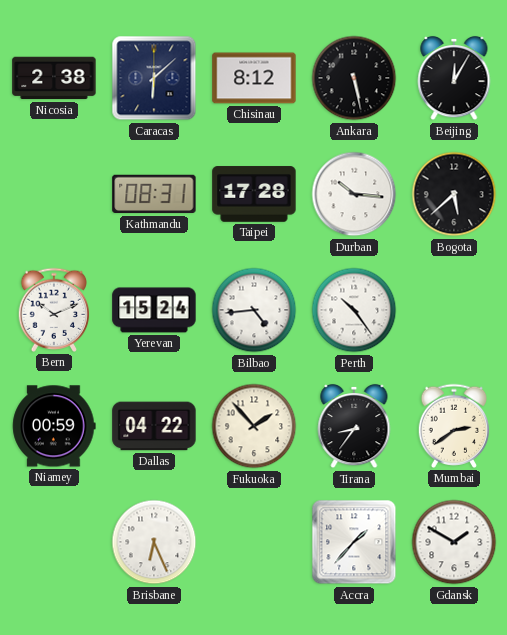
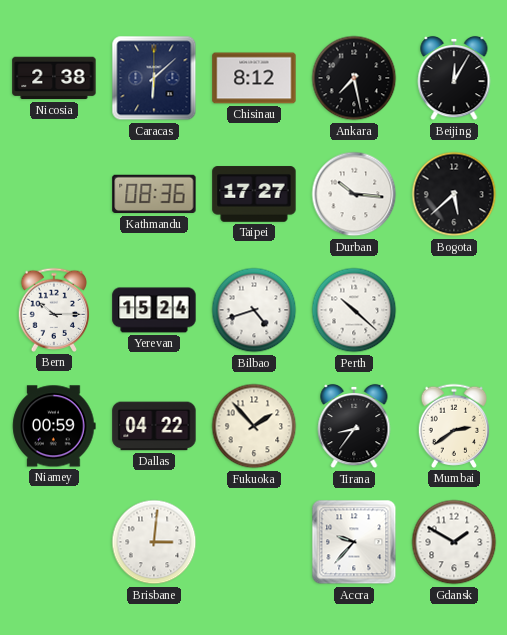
Ankara: 5:28 -> 7:28
Kathmandu: 08:31 -> 08:36
Taipei: 17:28 -> 17:27
Bern: 10:11 -> 10:15
Bilbao: 4:44 -> 4:42
Perth: 10:24 -> 10:22
Brisbane: 6:26 -> 3:01
Accra: 1:37 -> 9:37
